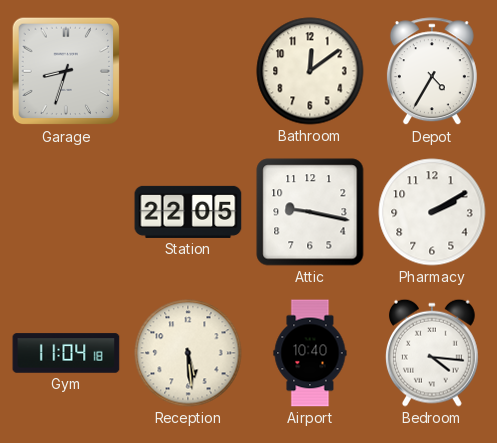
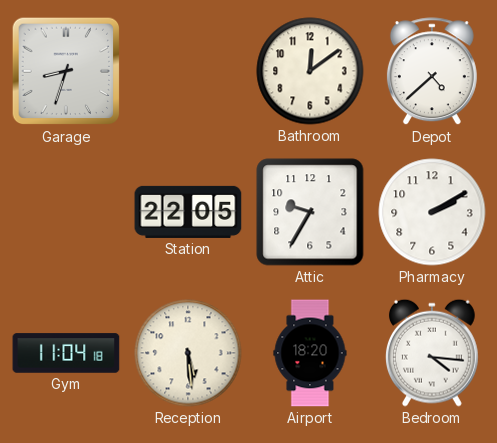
Depot: 4:35 -> 4:38
Attic: 9:17 -> 9:35
Airport: 10:40 -> 18:20
